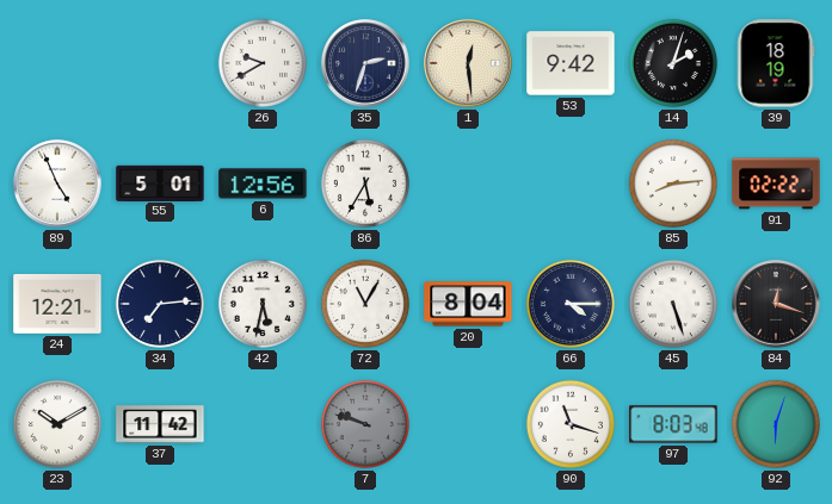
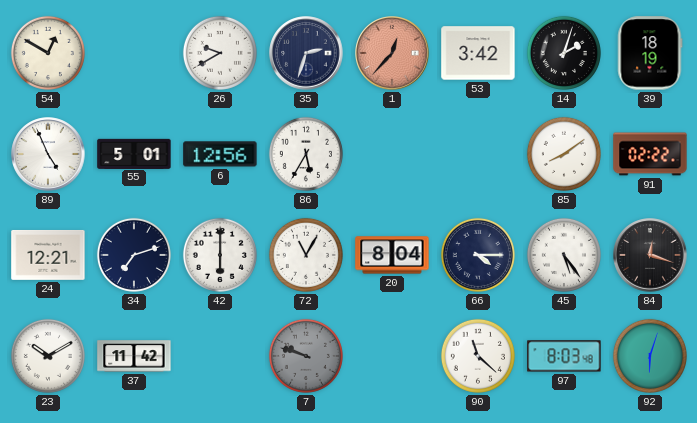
54: none -> 12:50
1: 12:29 -> 12:37
1 dial: cream -> salmon
53: 9:42 -> 3:42
85: 8:14 -> 8:09
34: 7:14 -> 7:12
42: 5:32 -> 6:00
45: 5:27 -> 5:24
90: 11:18 -> 11:22
